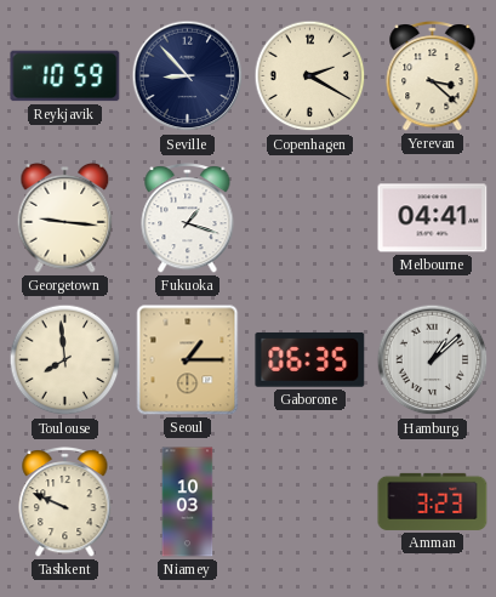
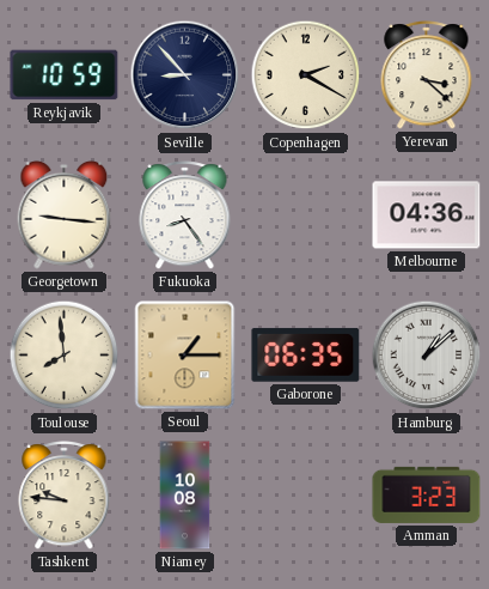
Fukuoka: 1:18 -> 8:24
Melbourne: 04:41 -> 04:36
Tashkent: 9:49 -> 9:46
Niamey: 10:03 -> 10:08
